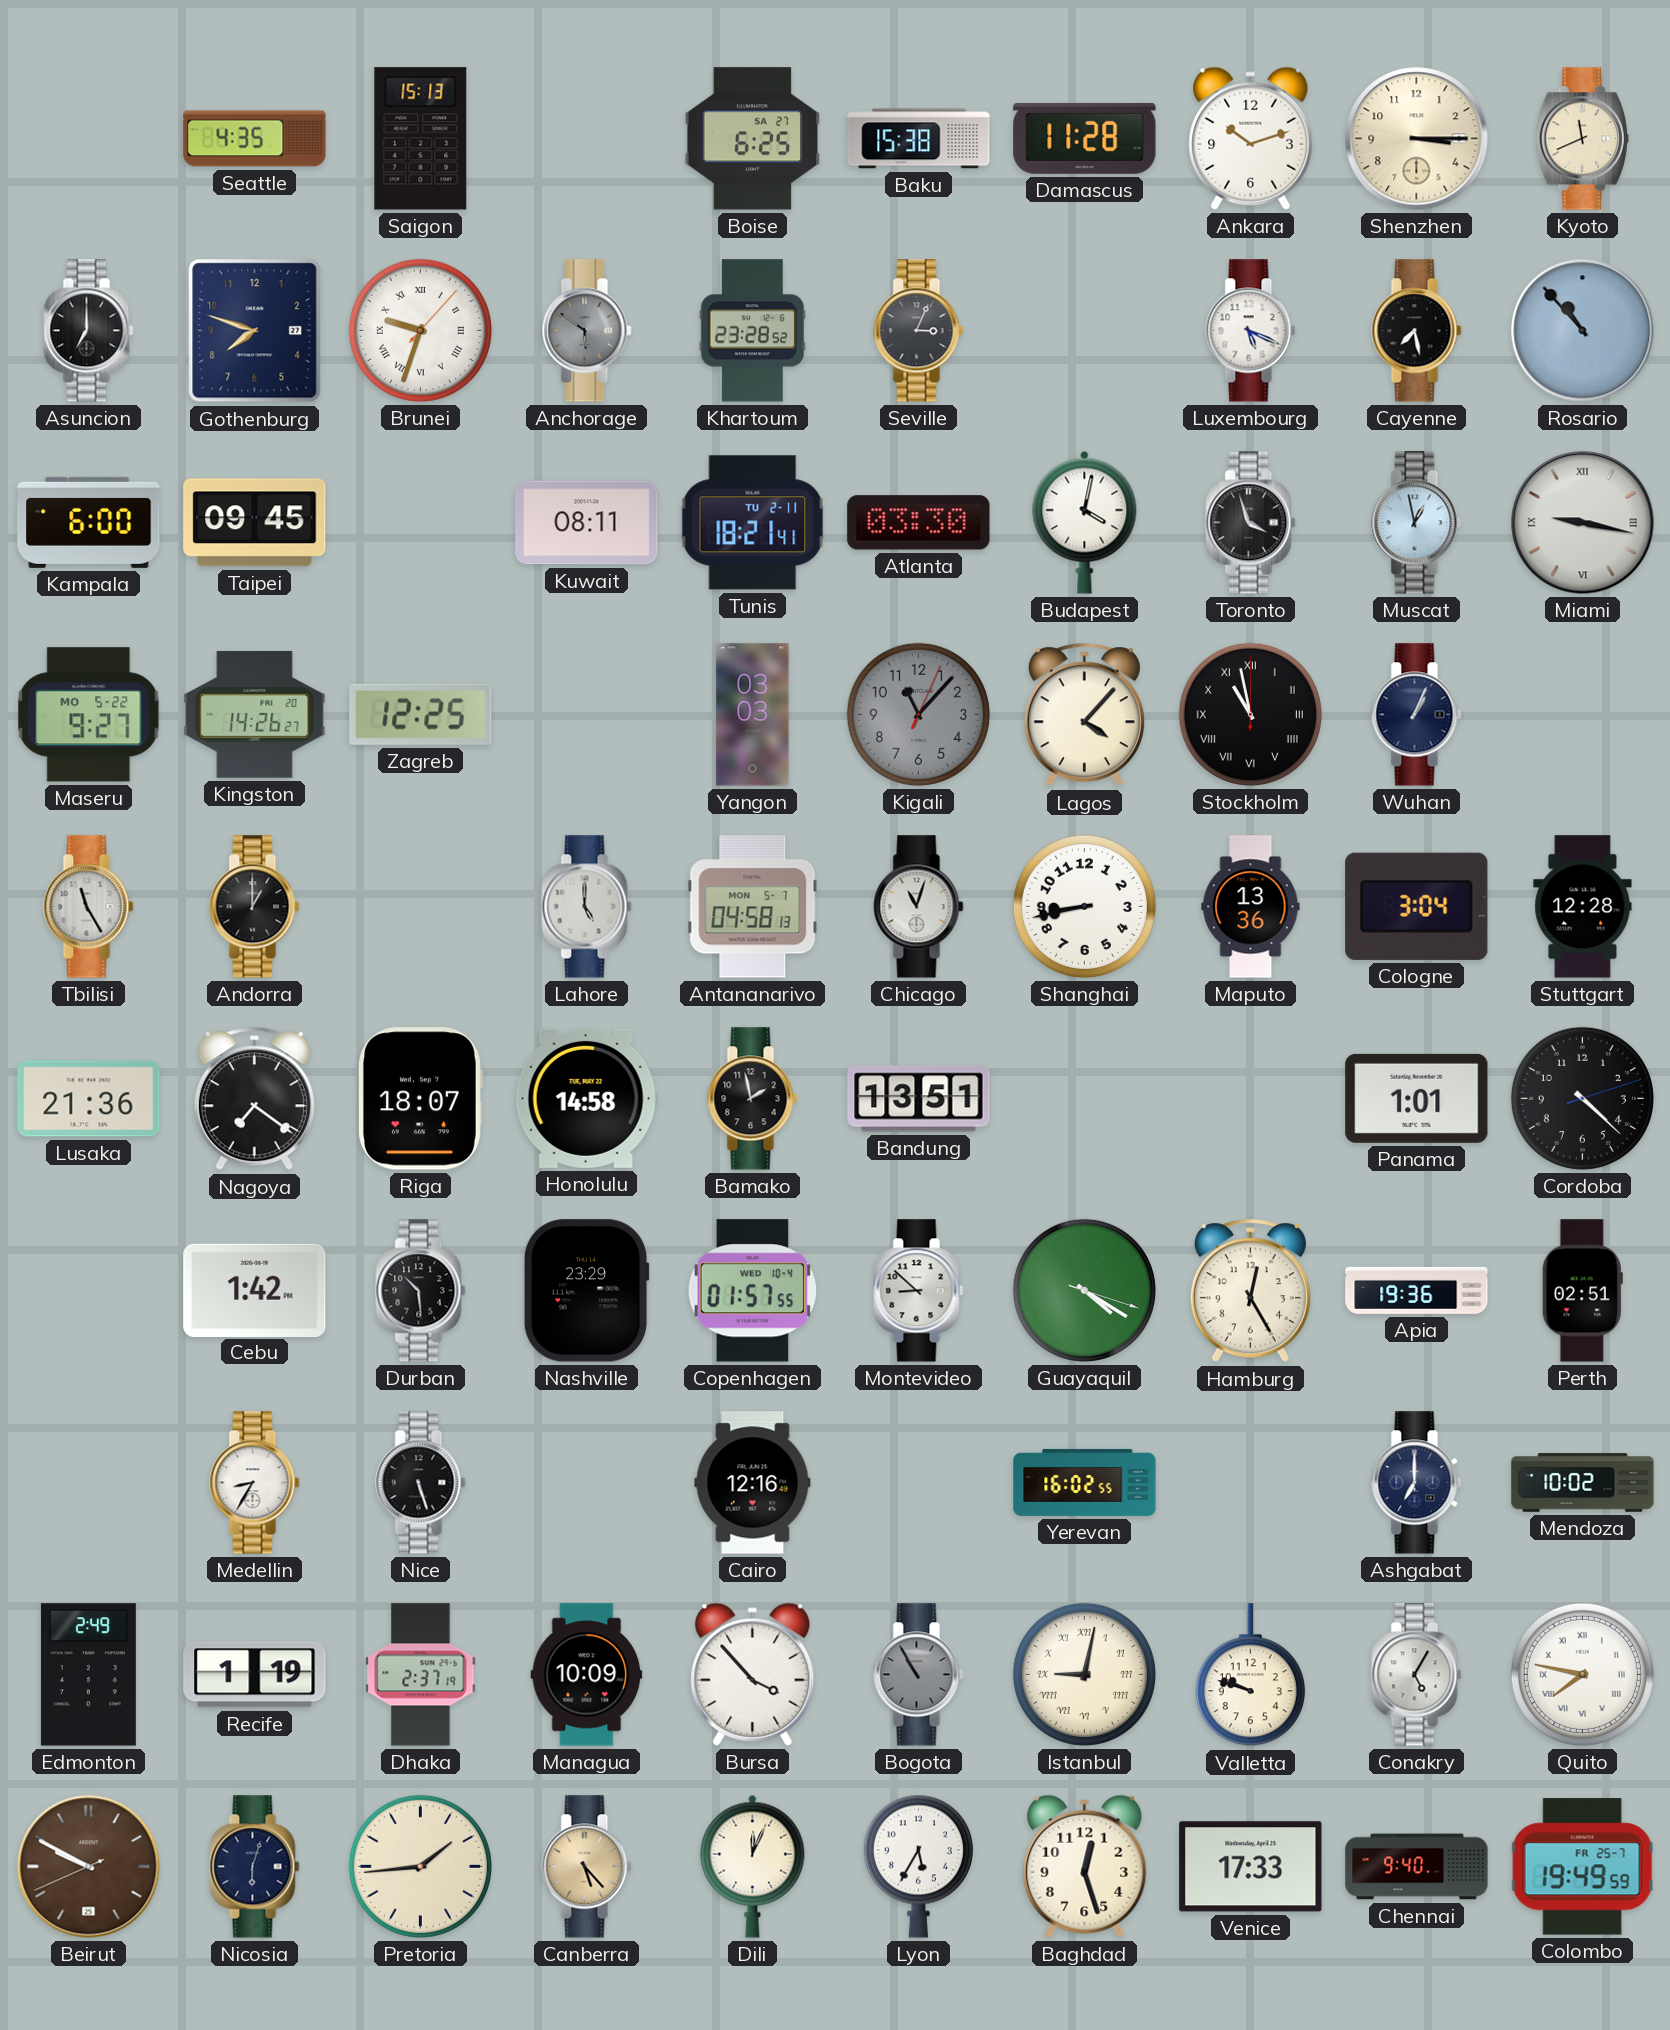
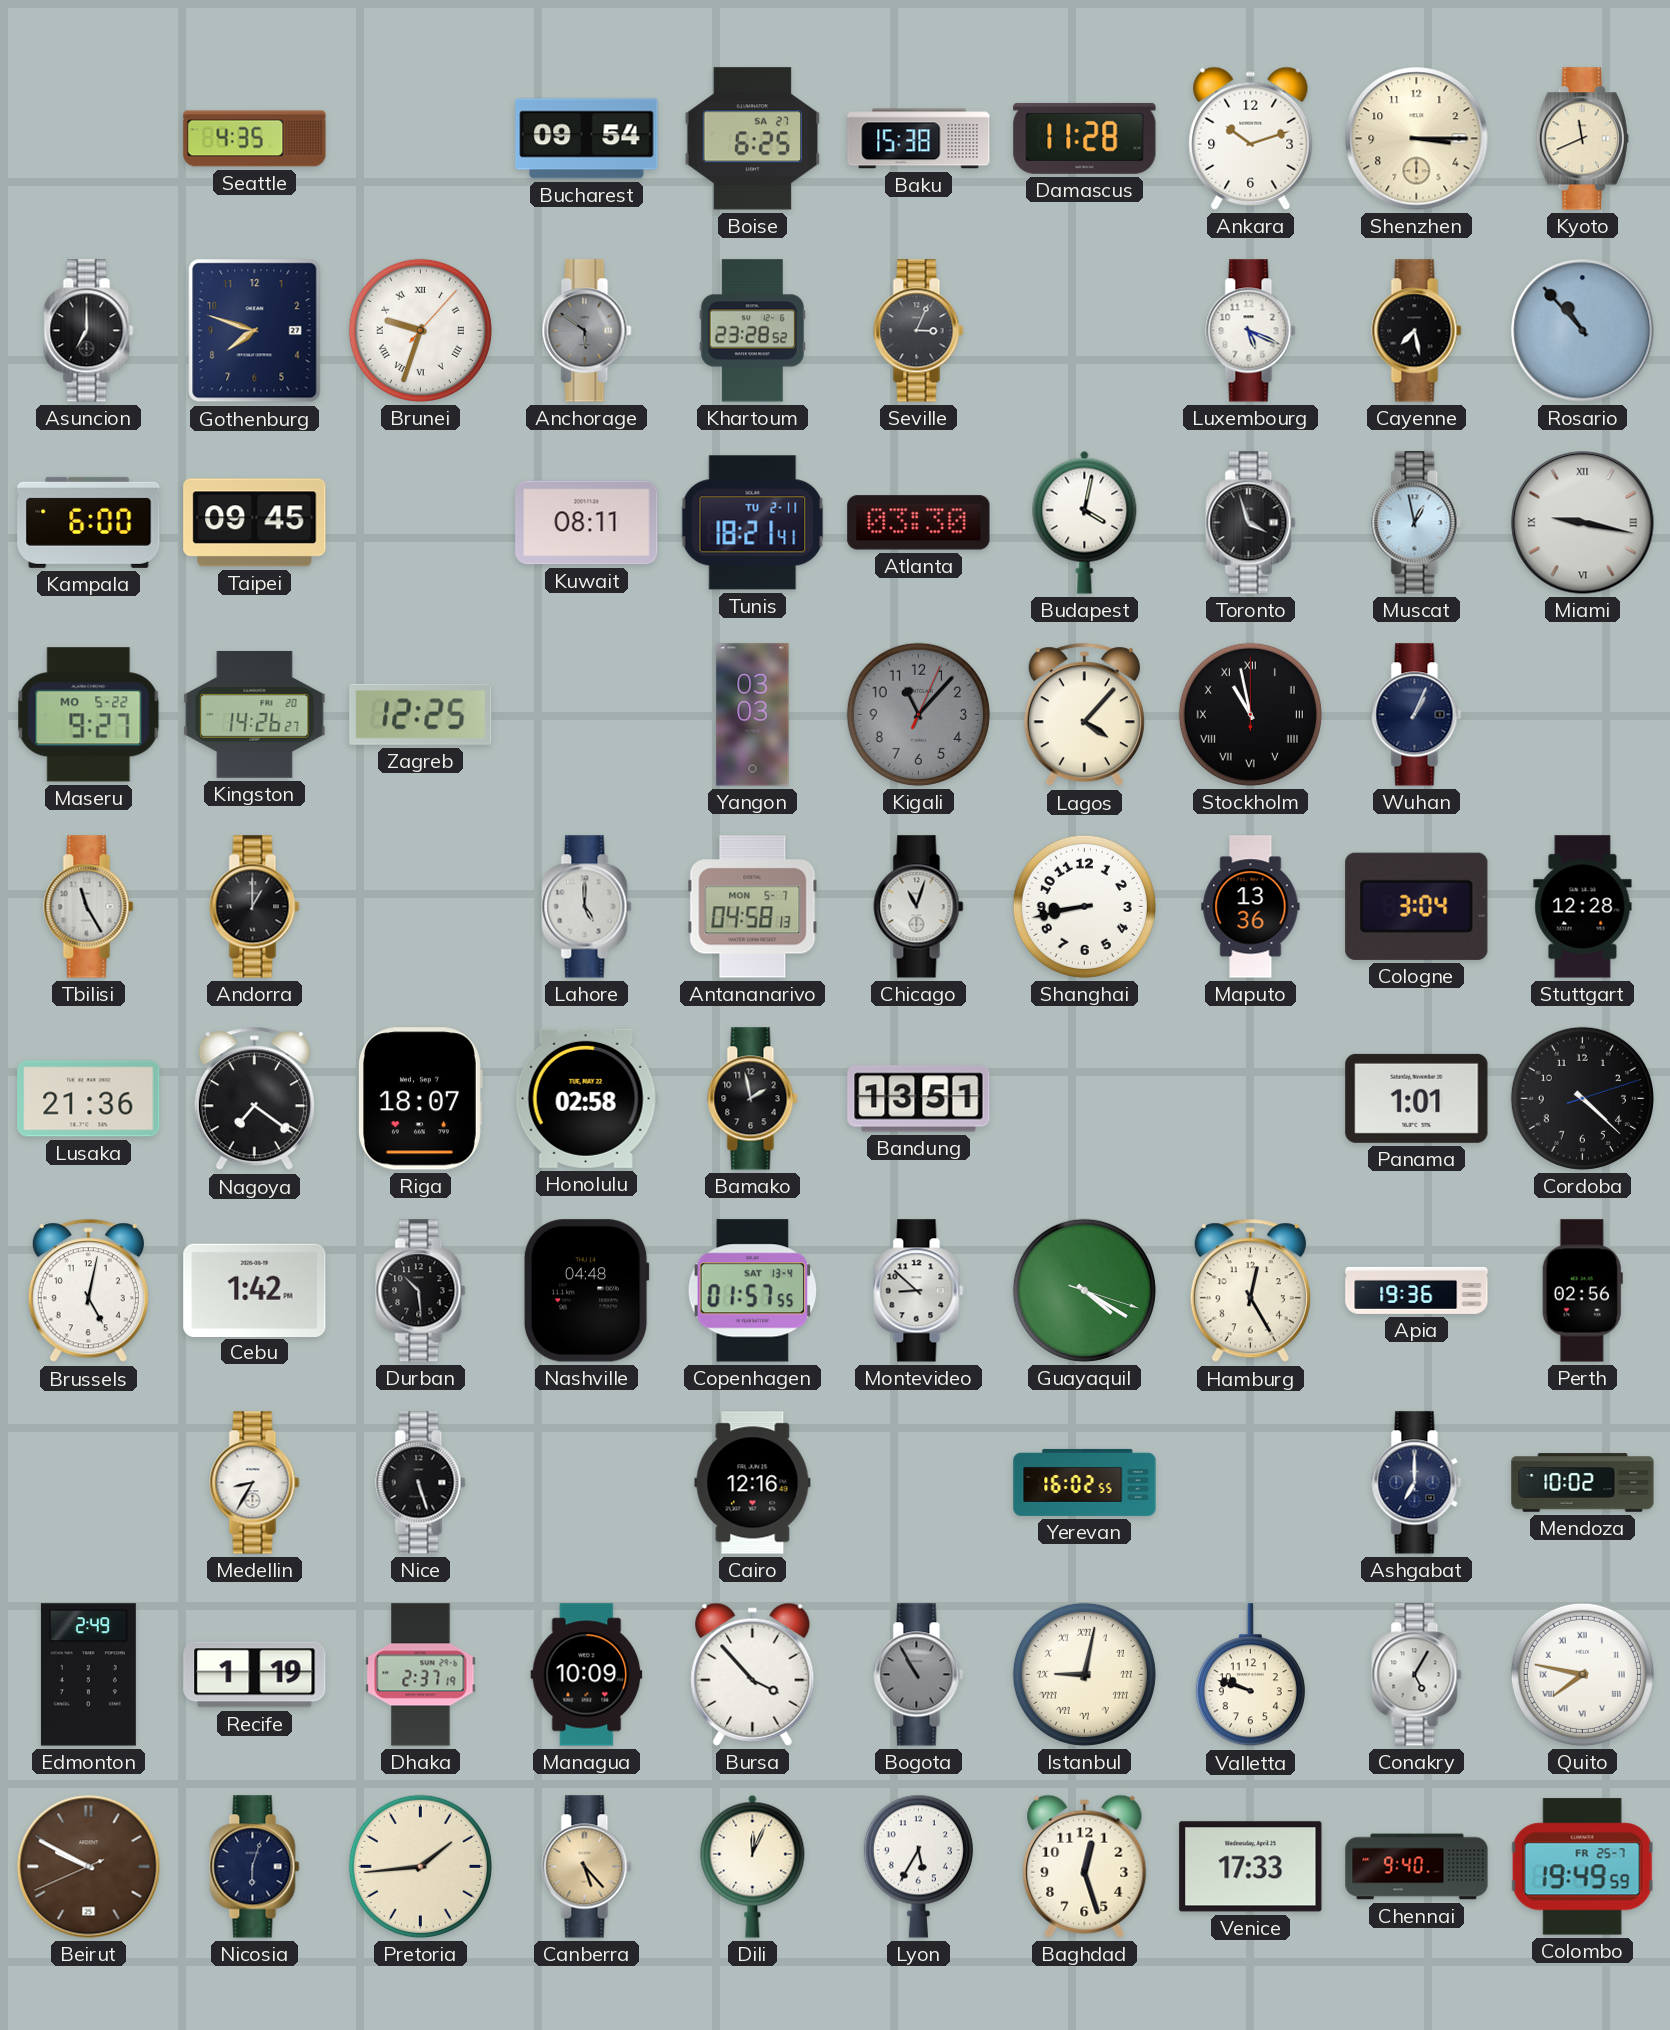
Saigon: 15:13 -> none
Bucharest: none -> 09:54
Honolulu: 14:58 -> 02:58
Brussels: none -> 5:02
Nashville: 23:29 -> 04:48
Copenhagen date: WED 10-4 -> SAT 13-4
Perth: 02:51 -> 02:56
